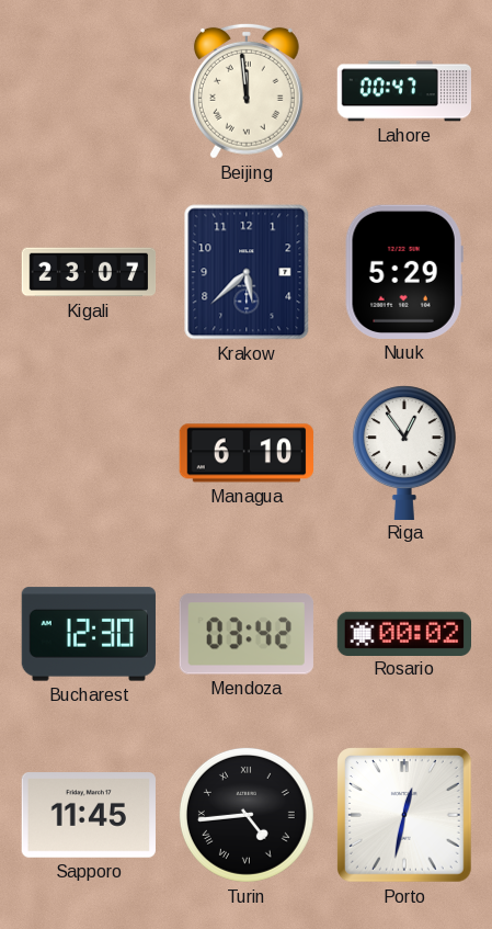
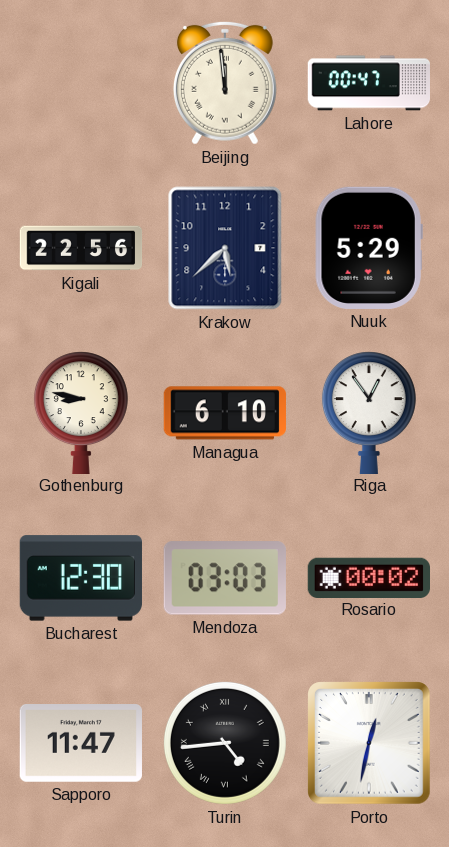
Kigali: 23:07 -> 22:56
Gothenburg: none -> 8:47
Mendoza: 03:42 -> 03:03
Sapporo: 11:45 -> 11:47
